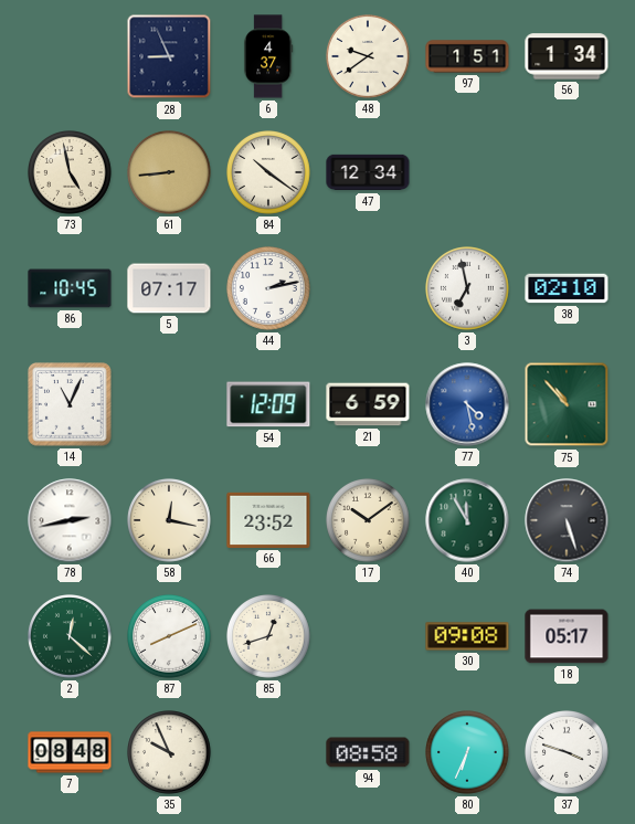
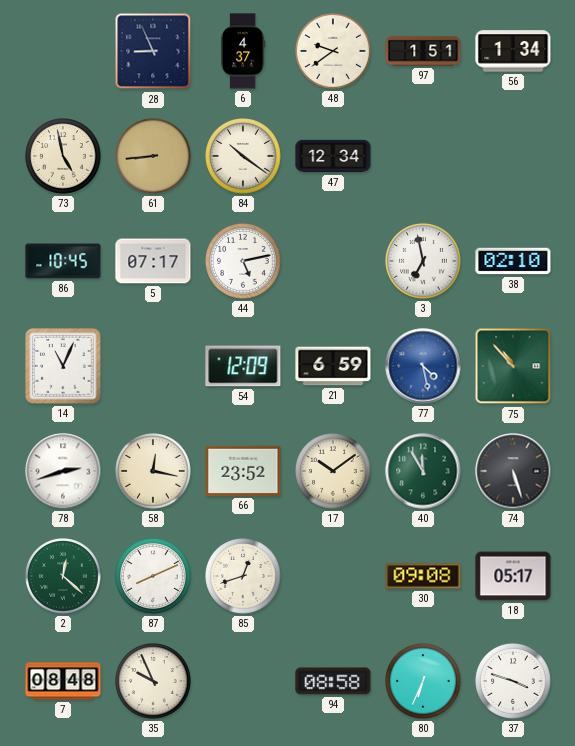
44: 2:13 -> 5:13
78: 2:43 -> 2:42
